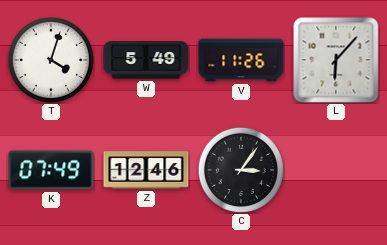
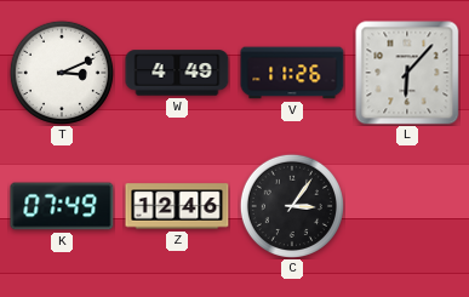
T: 4:03 -> 3:11
W: 5:49 -> 4:49
